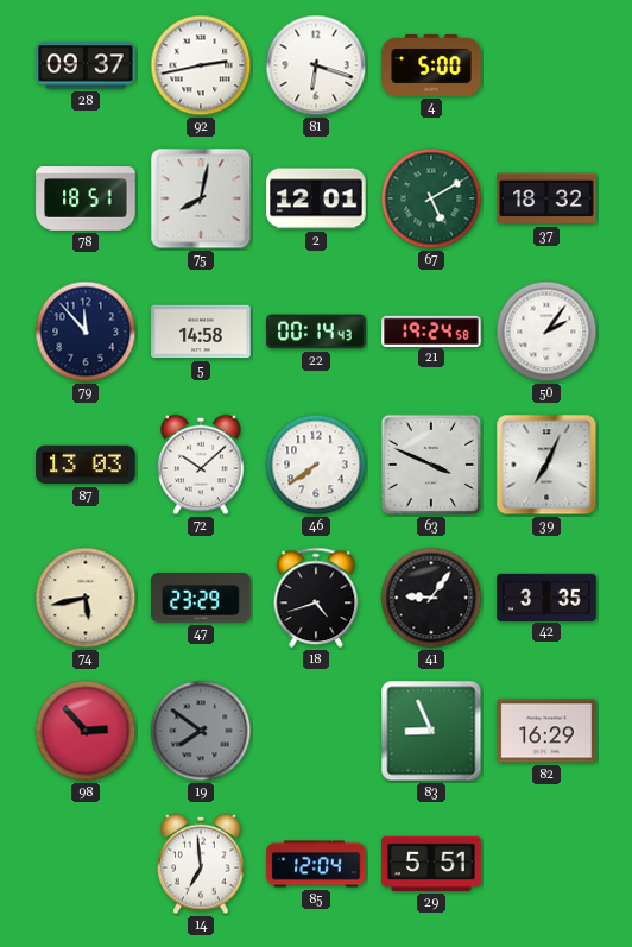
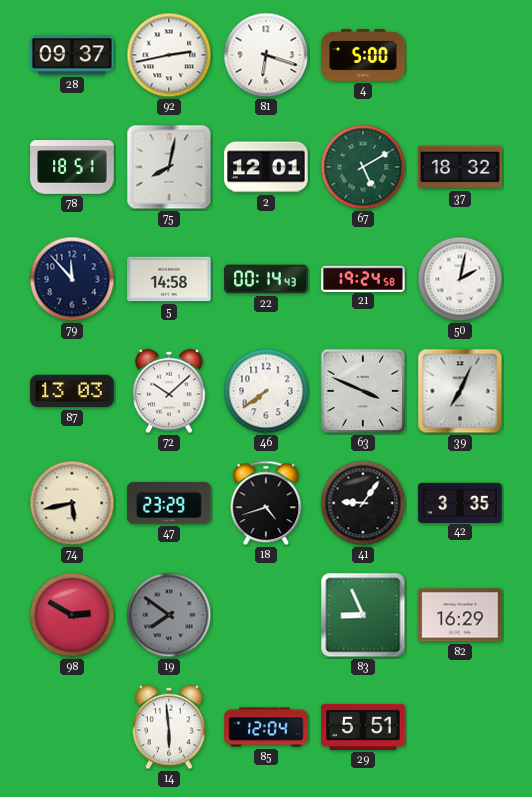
50: 2:06 -> 2:02
98: 2:53 -> 2:50
14: 6:59 -> 5:59
